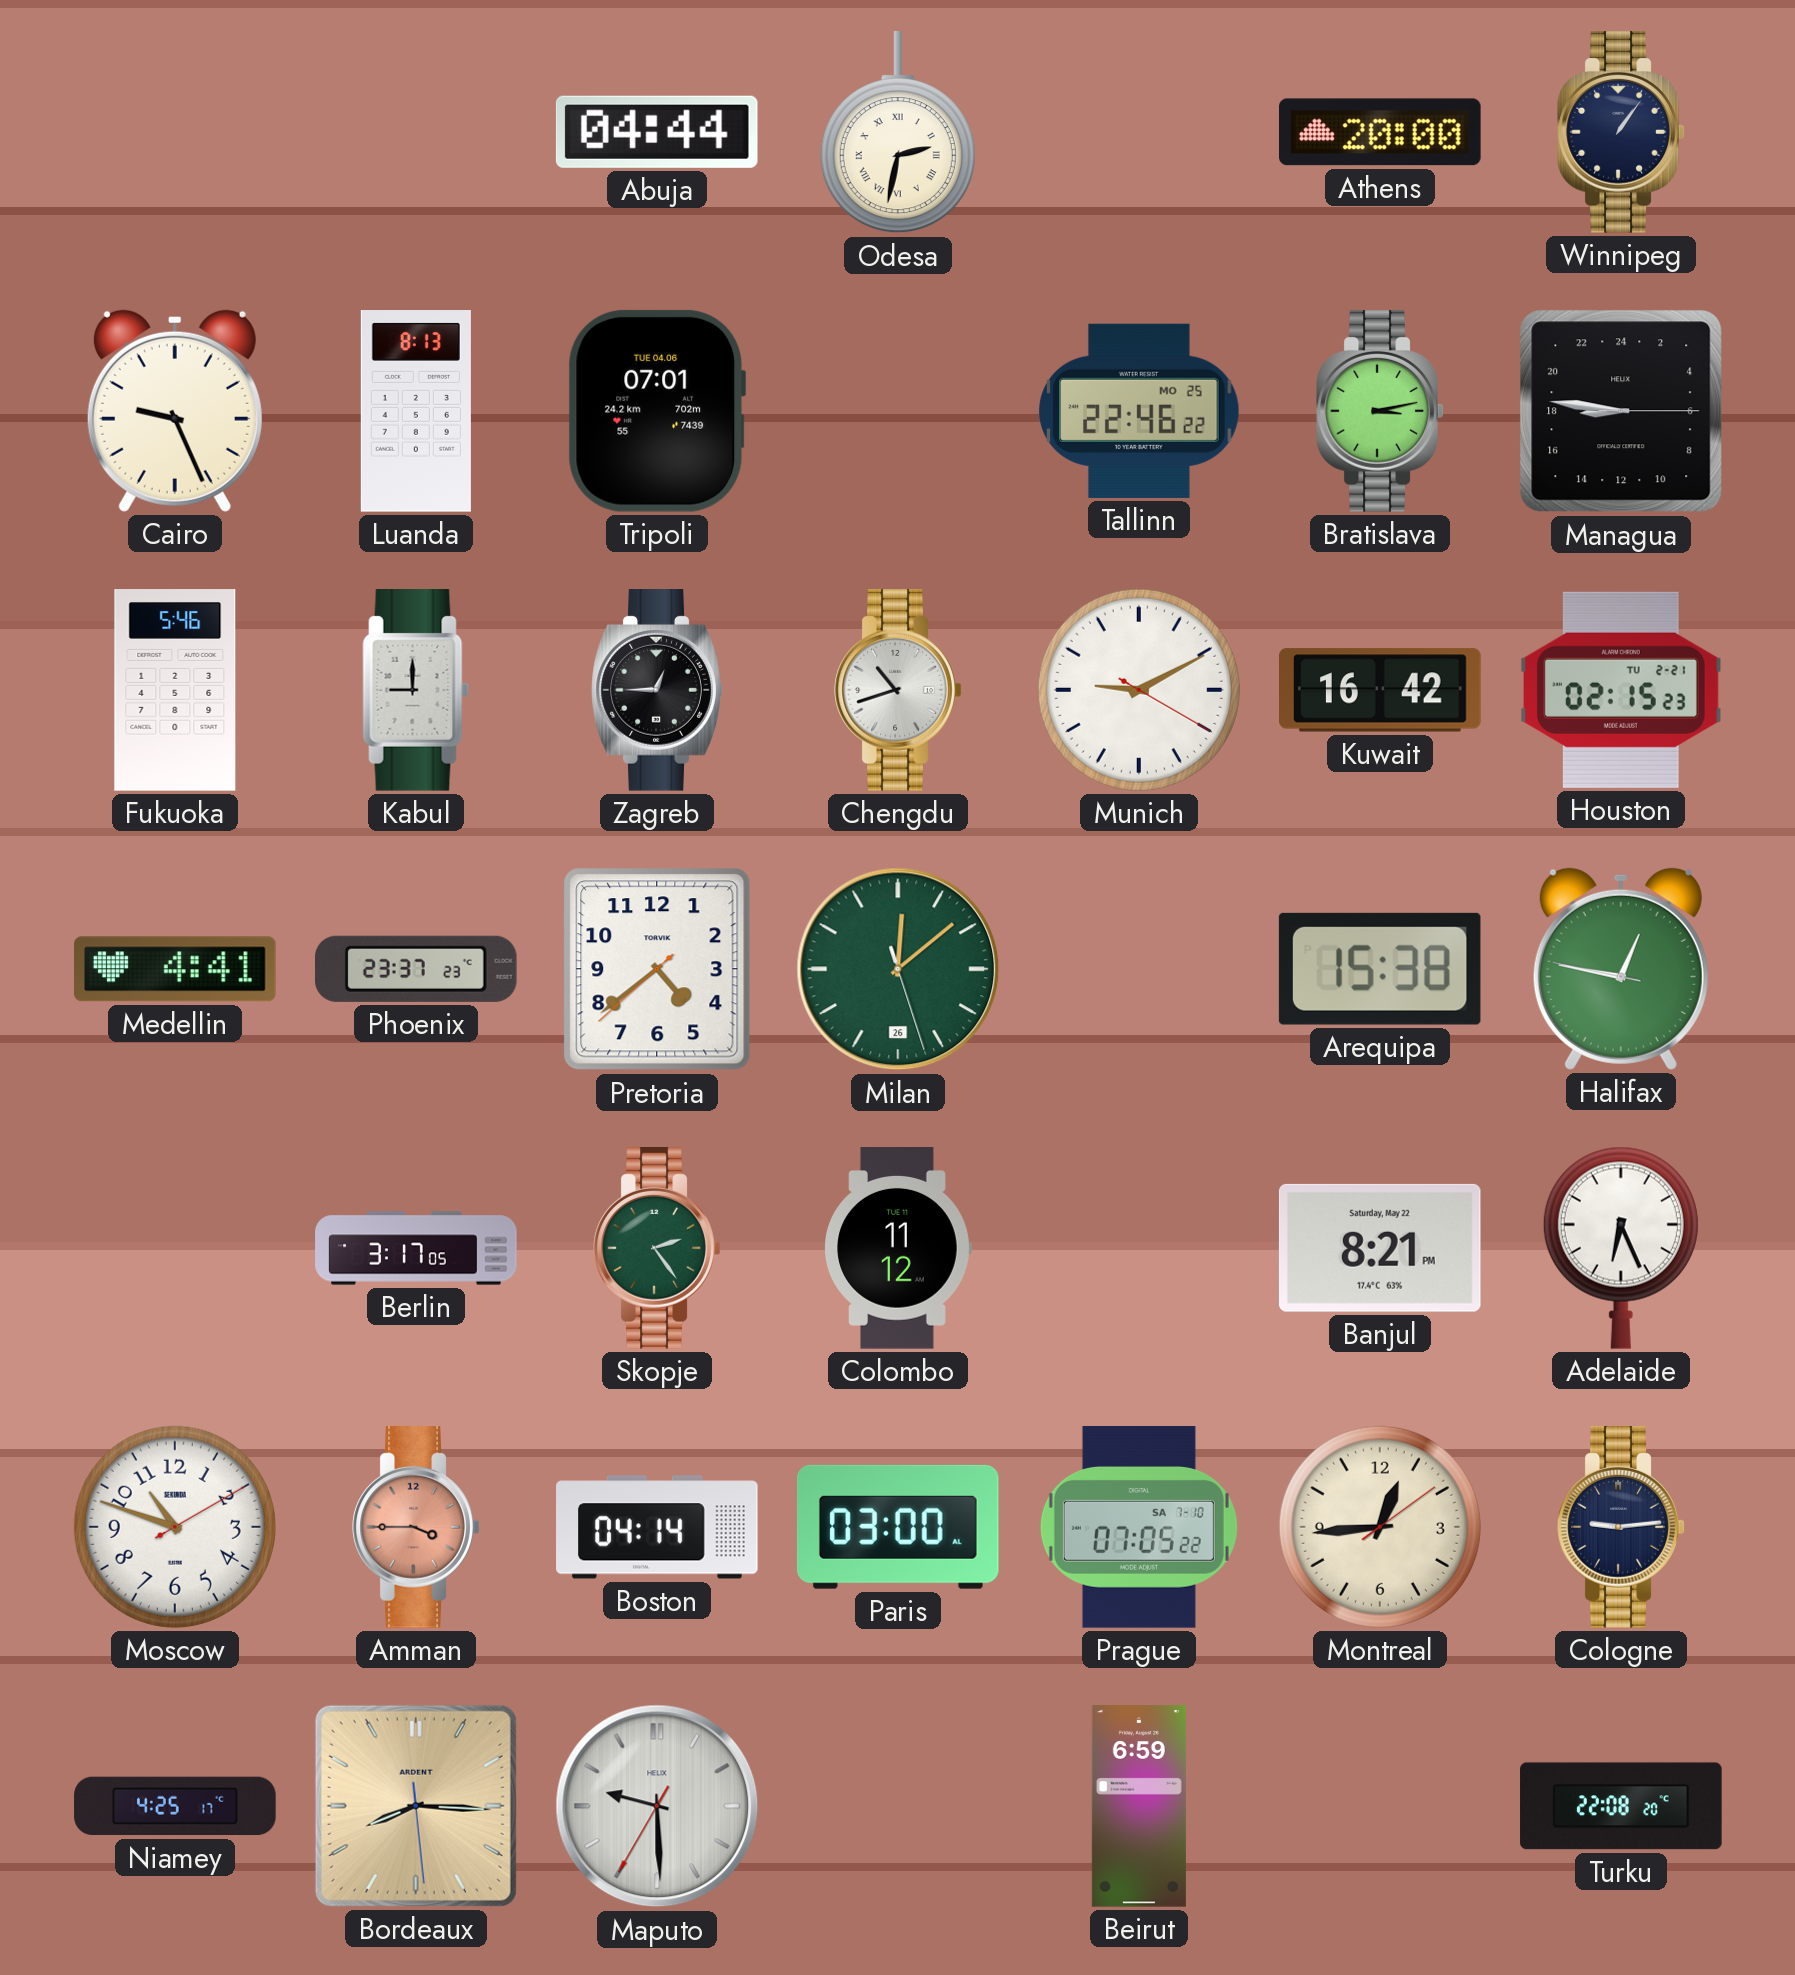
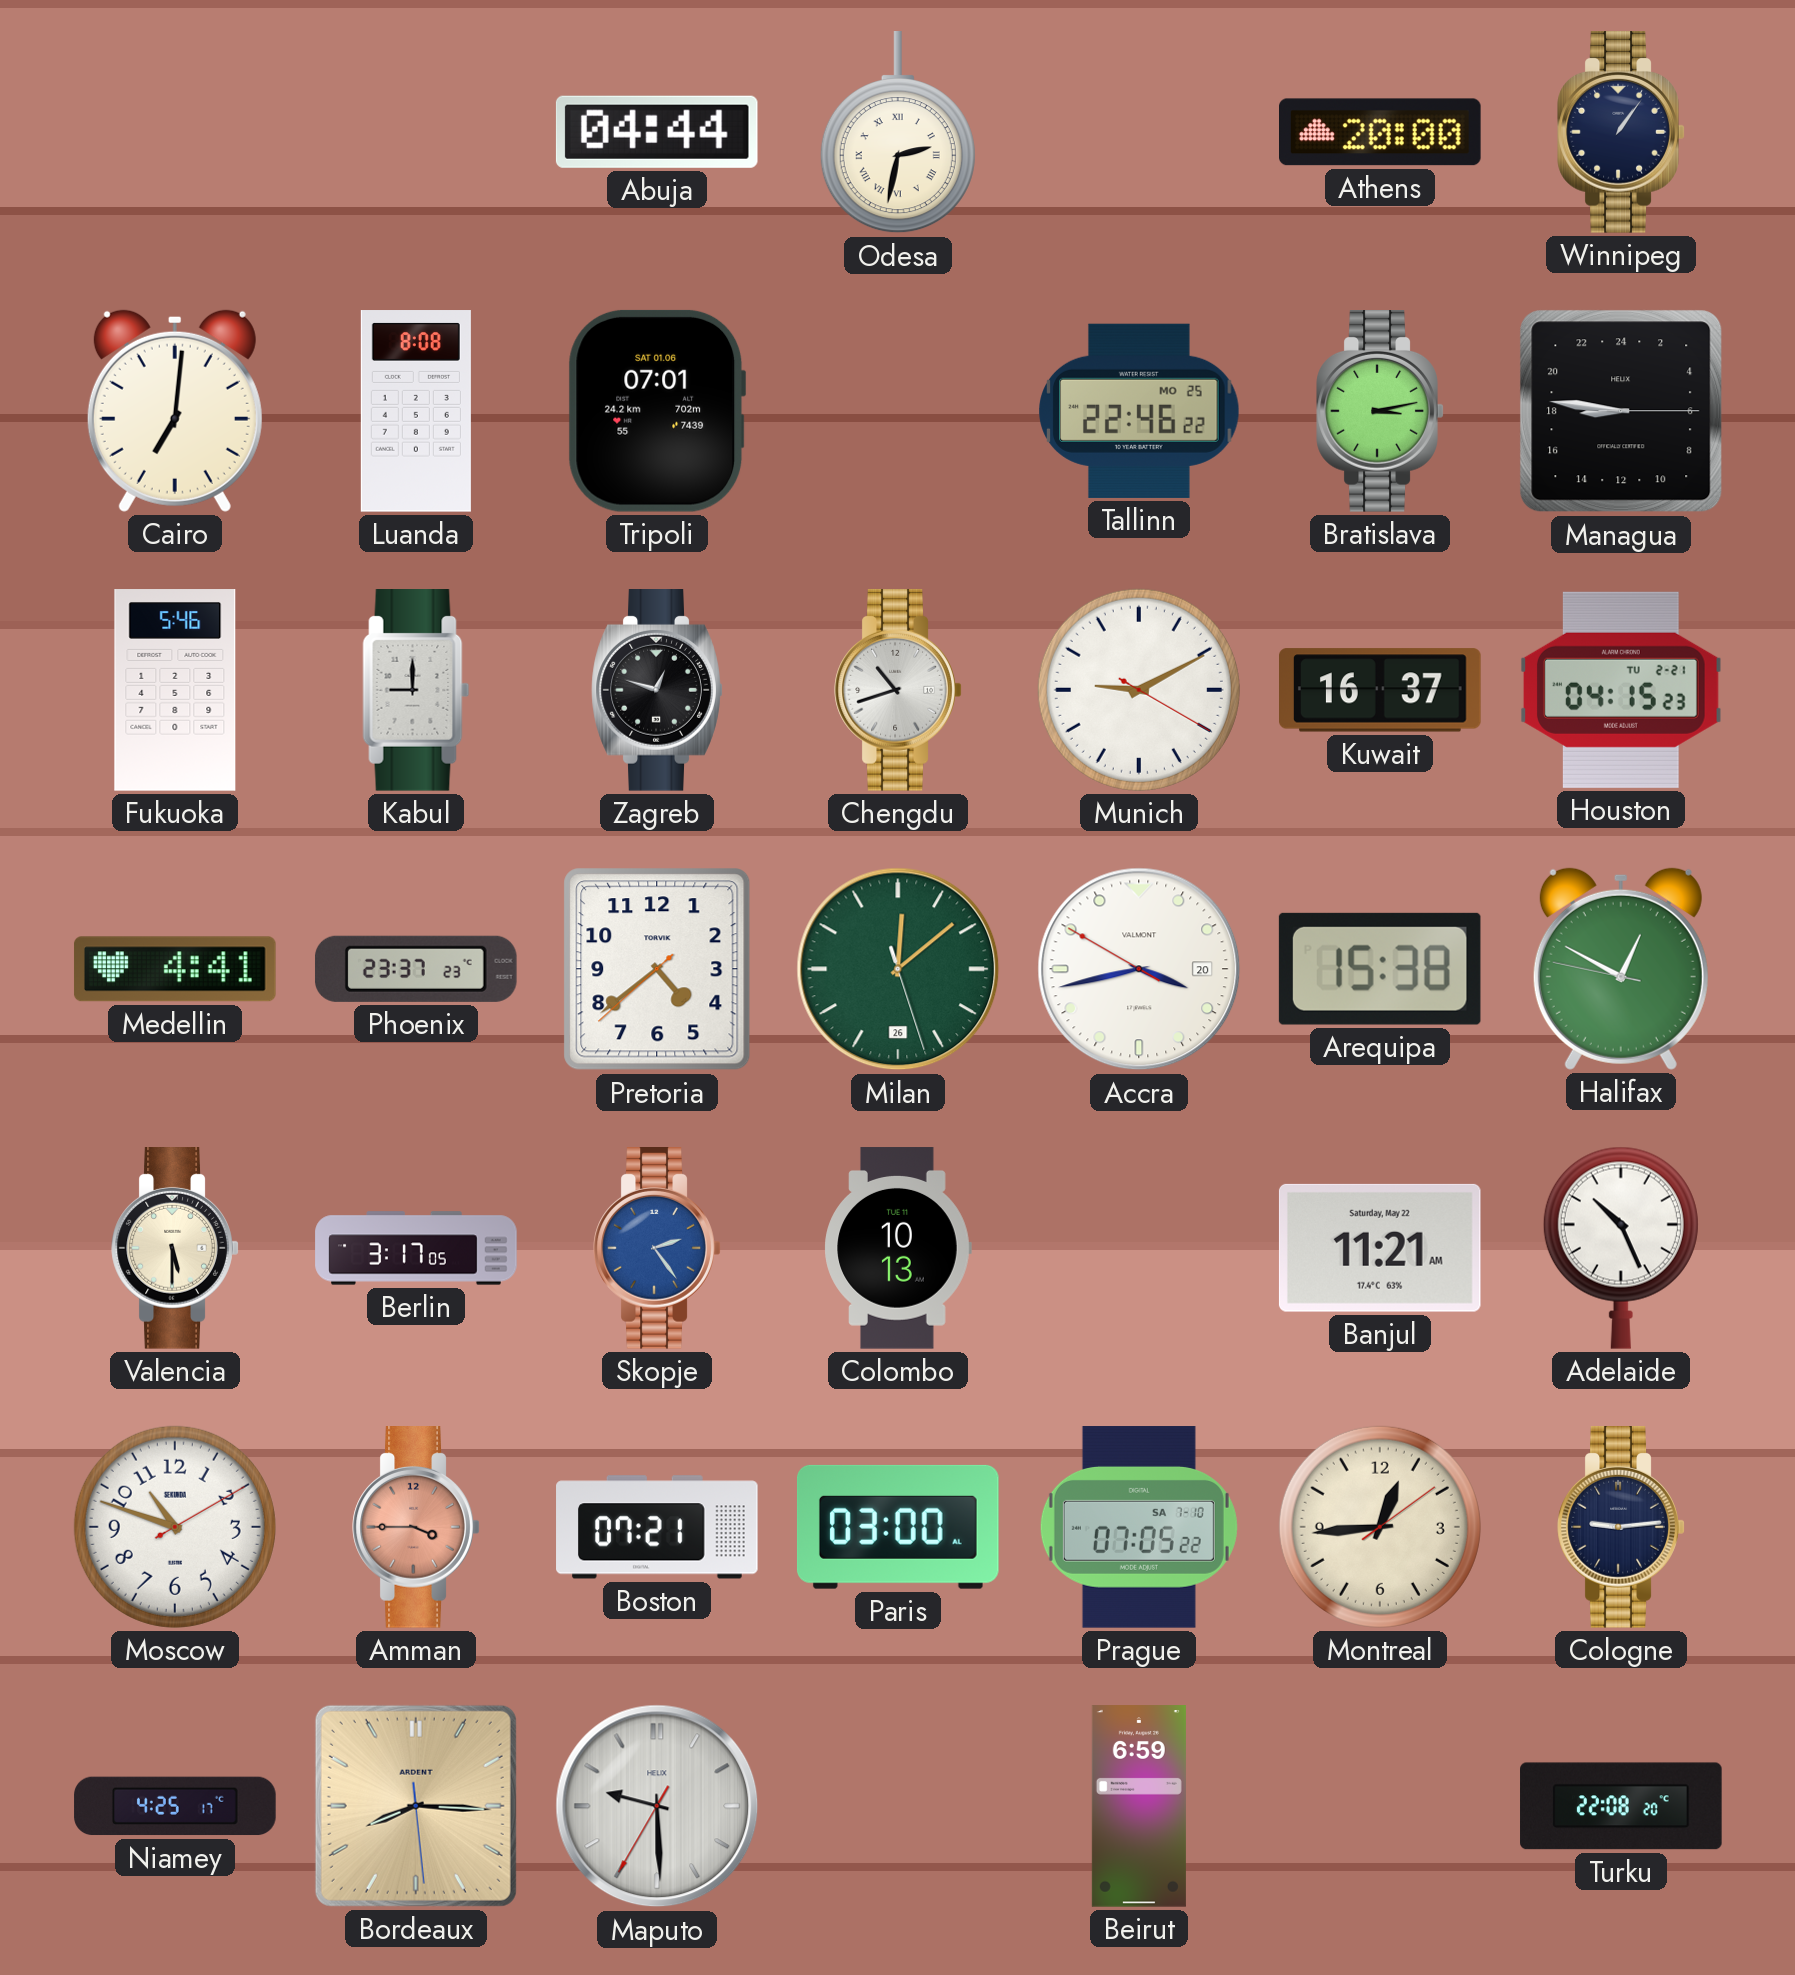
Cairo: 9:26 -> 7:01
Luanda: 8:13 -> 8:08
Tripoli date: TUE 04.06 -> SAT 01.06
Zagreb: 12:45 -> 12:48
Kuwait: 16:42 -> 16:37
Houston: 02:15 -> 04:15
Accra: none -> 3:42
Halifax: 12:46 -> 12:49
Valencia: none -> 5:30
Skopje dial: green -> blue
Colombo: 11:12 -> 10:13
Banjul: 8:21 -> 11:21
Adelaide: 6:26 -> 10:26
Boston: 04:14 -> 07:21
